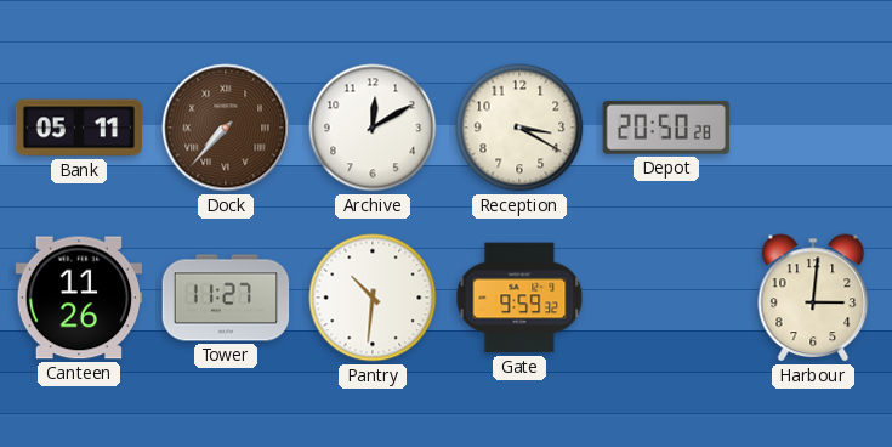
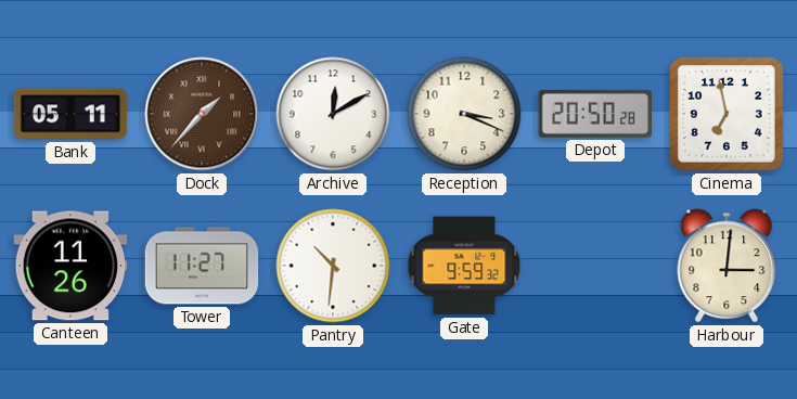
Dock: 7:37 -> 1:37
Reception: 3:20 -> 3:19
Cinema: none -> 6:58
